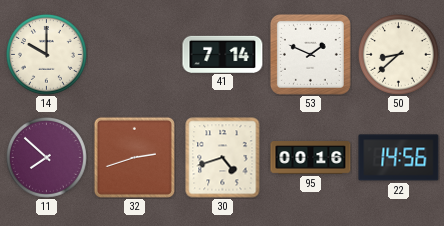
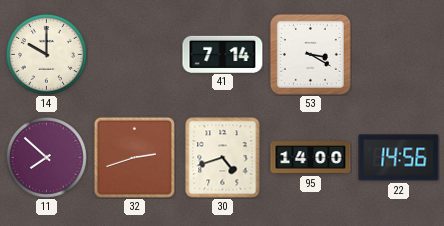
53: 1:49 -> 3:20
50: 8:38 -> none
95: 00:16 -> 14:00
